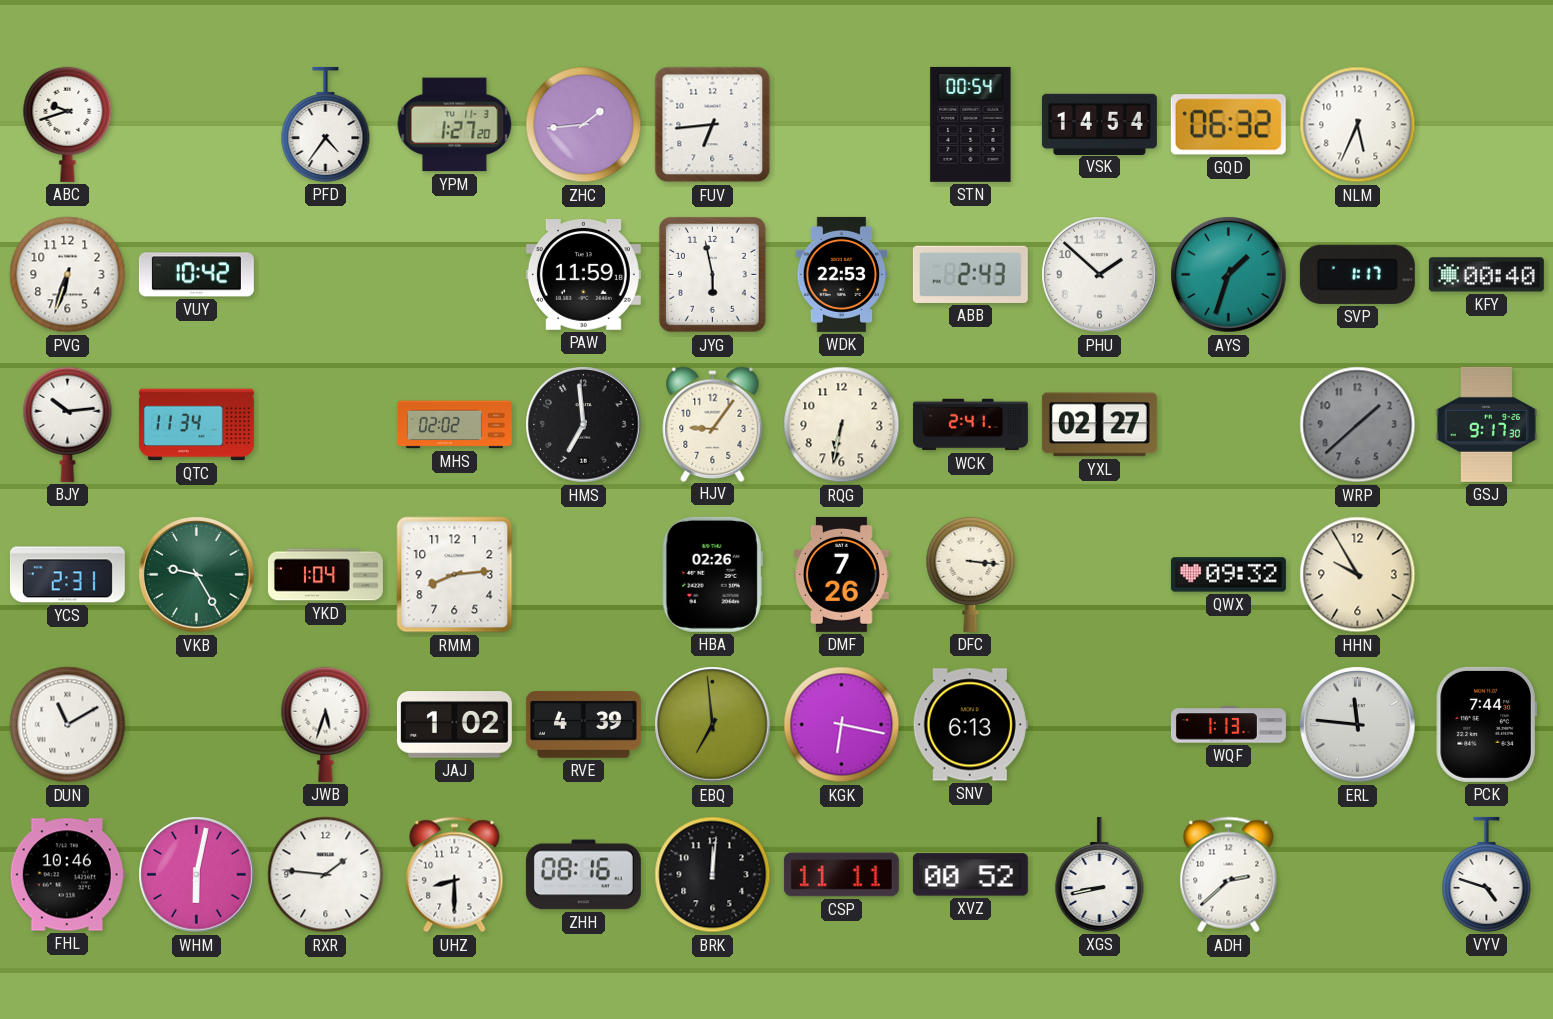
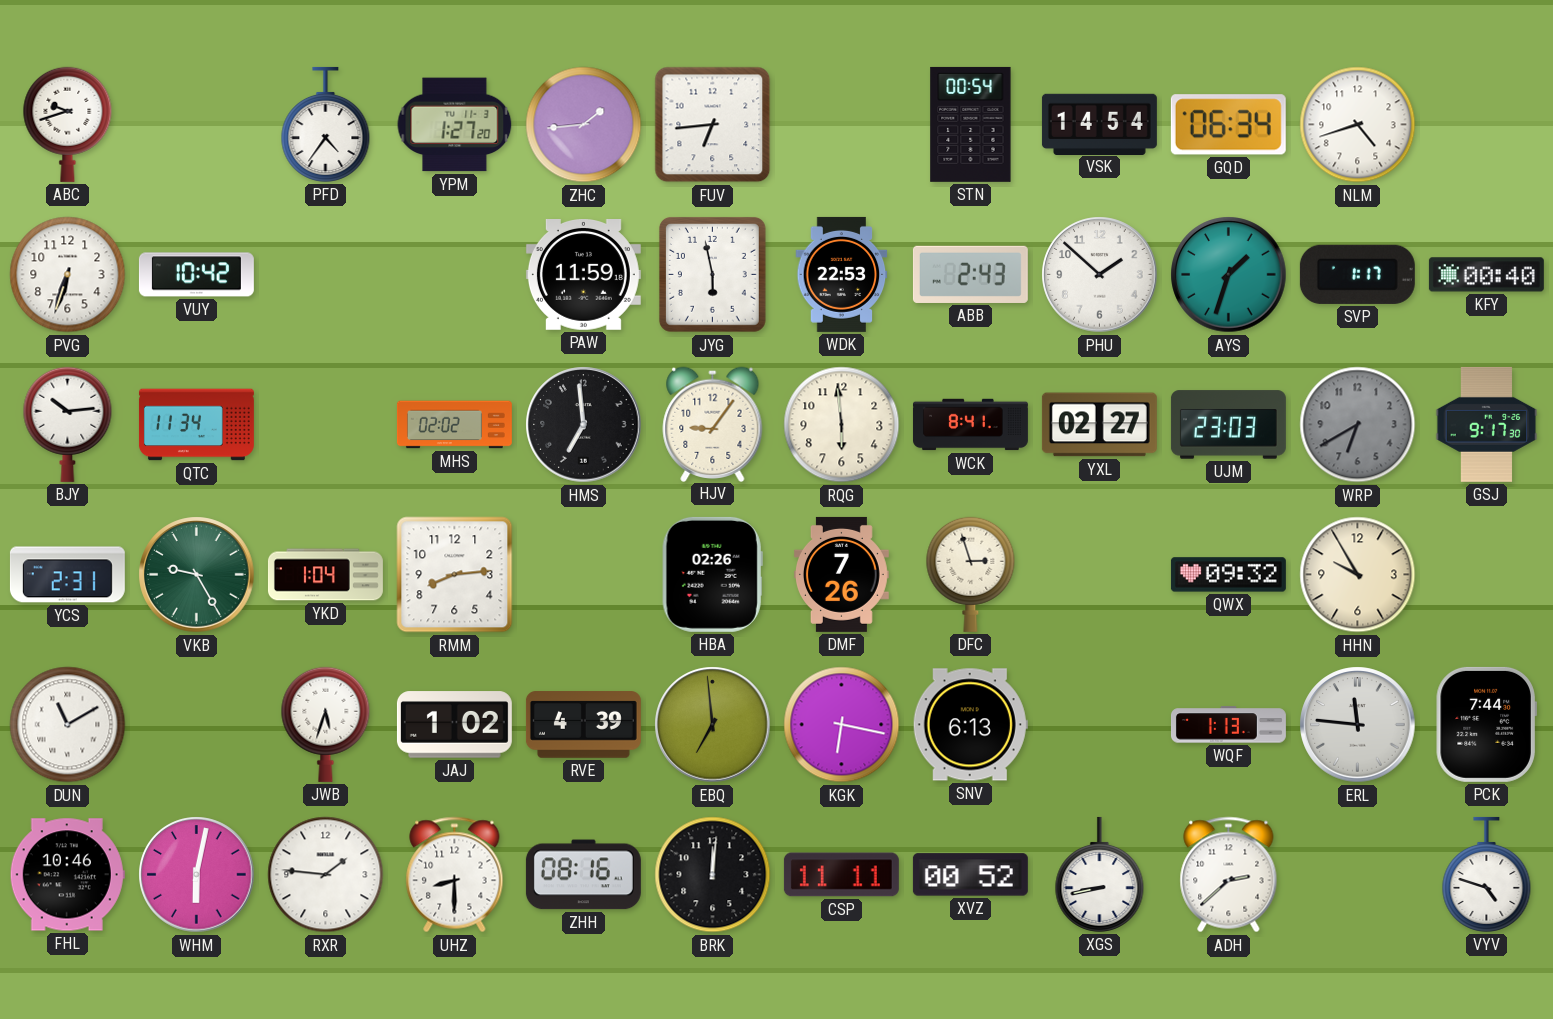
GQD: 06:32 -> 06:34
NLM: 5:34 -> 4:42
RQG: 6:32 -> 5:59
WCK: 2:41 -> 8:41
UJM: none -> 23:03
WRP: 1:38 -> 6:40
DFC: 3:16 -> 2:57
